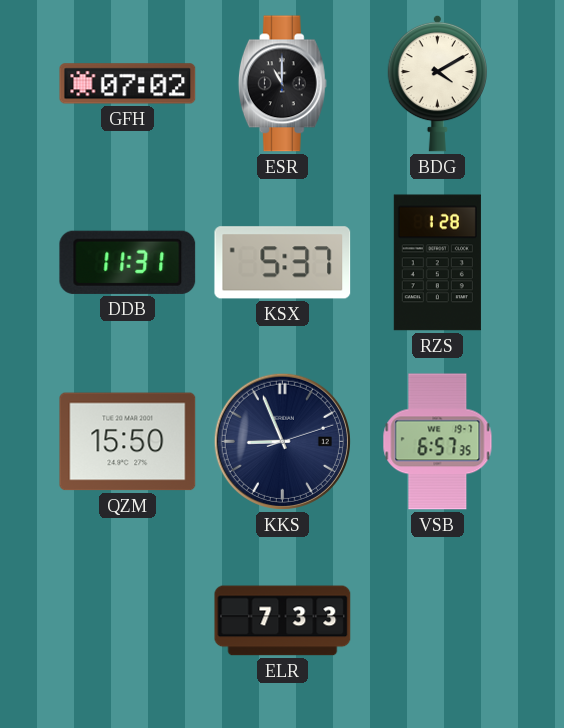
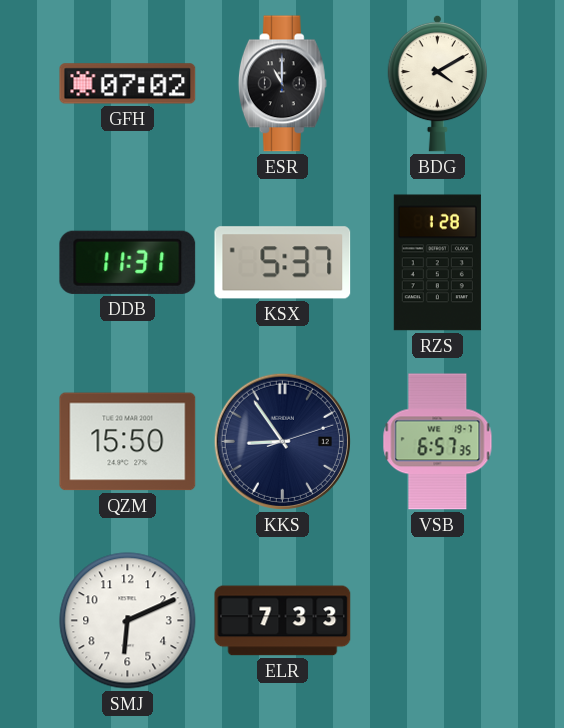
KKS: 8:56 -> 8:54
SMJ: none -> 6:11
